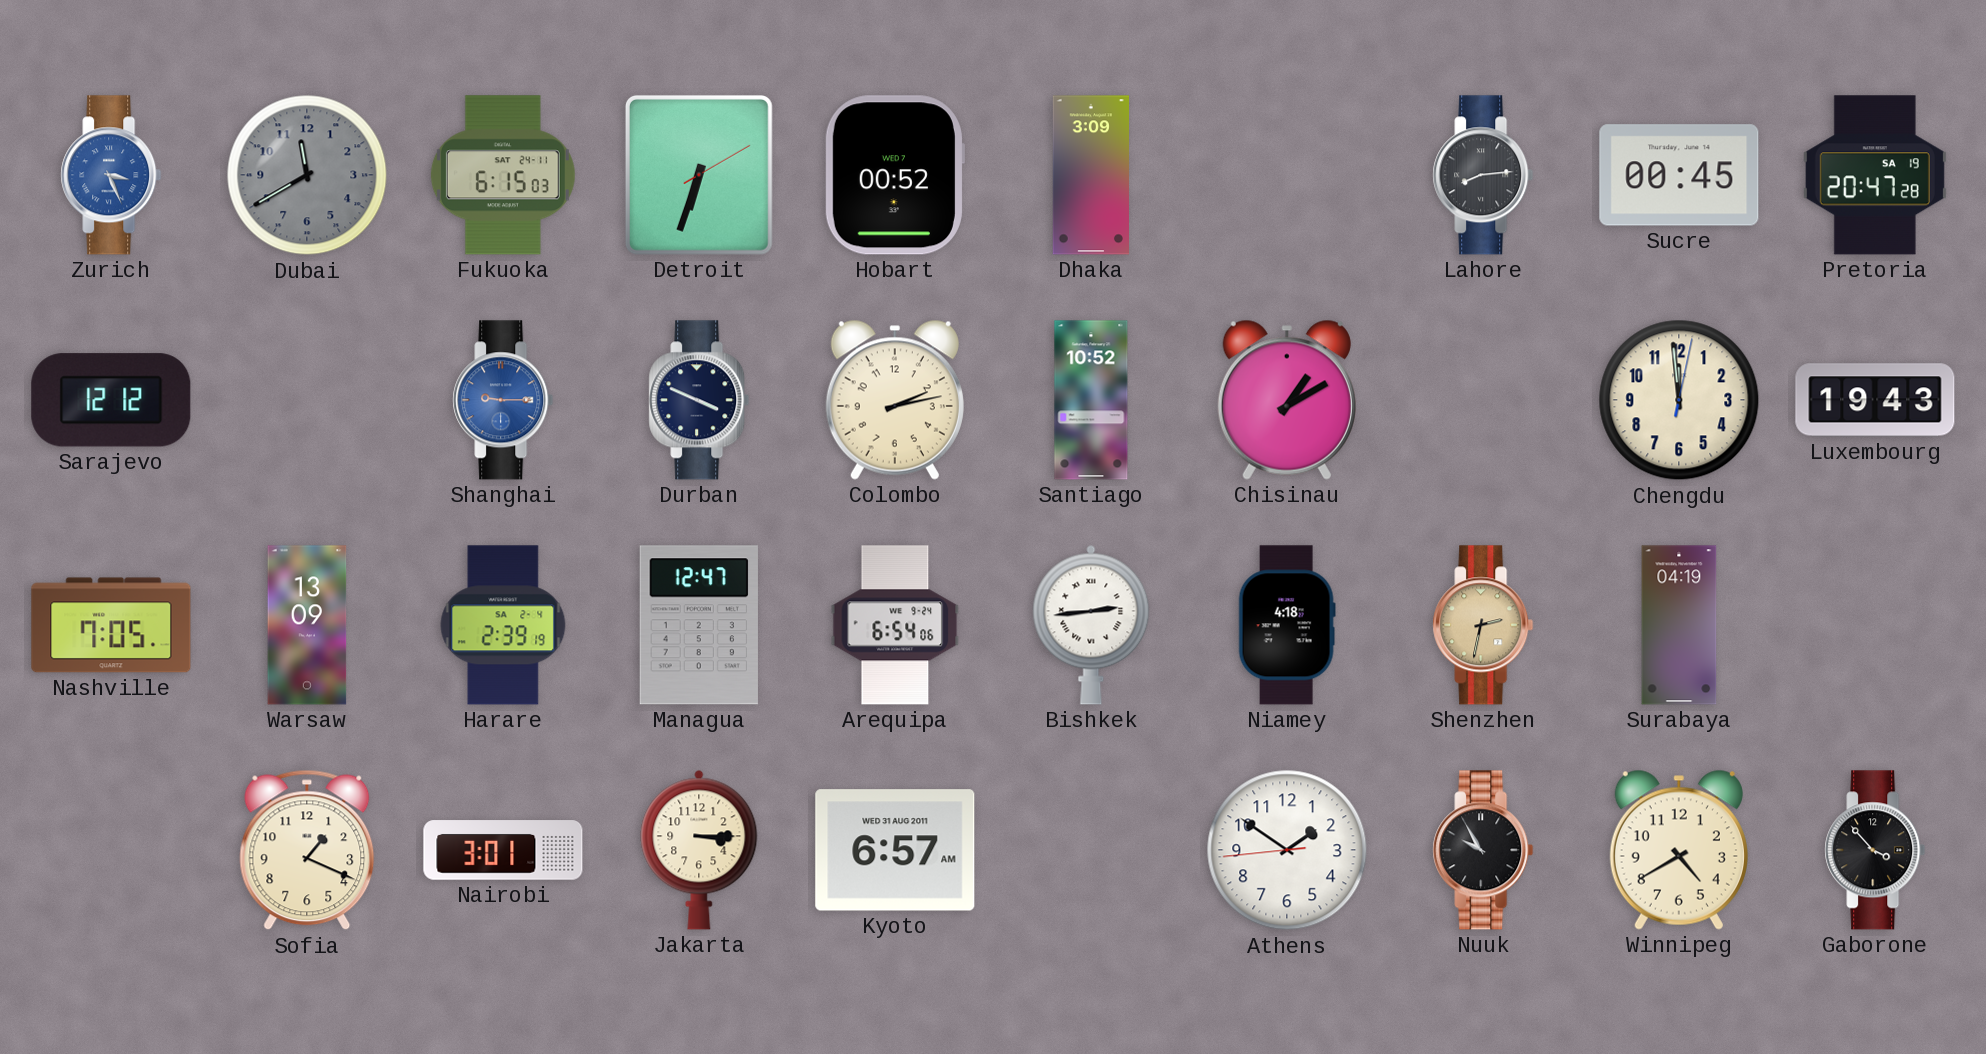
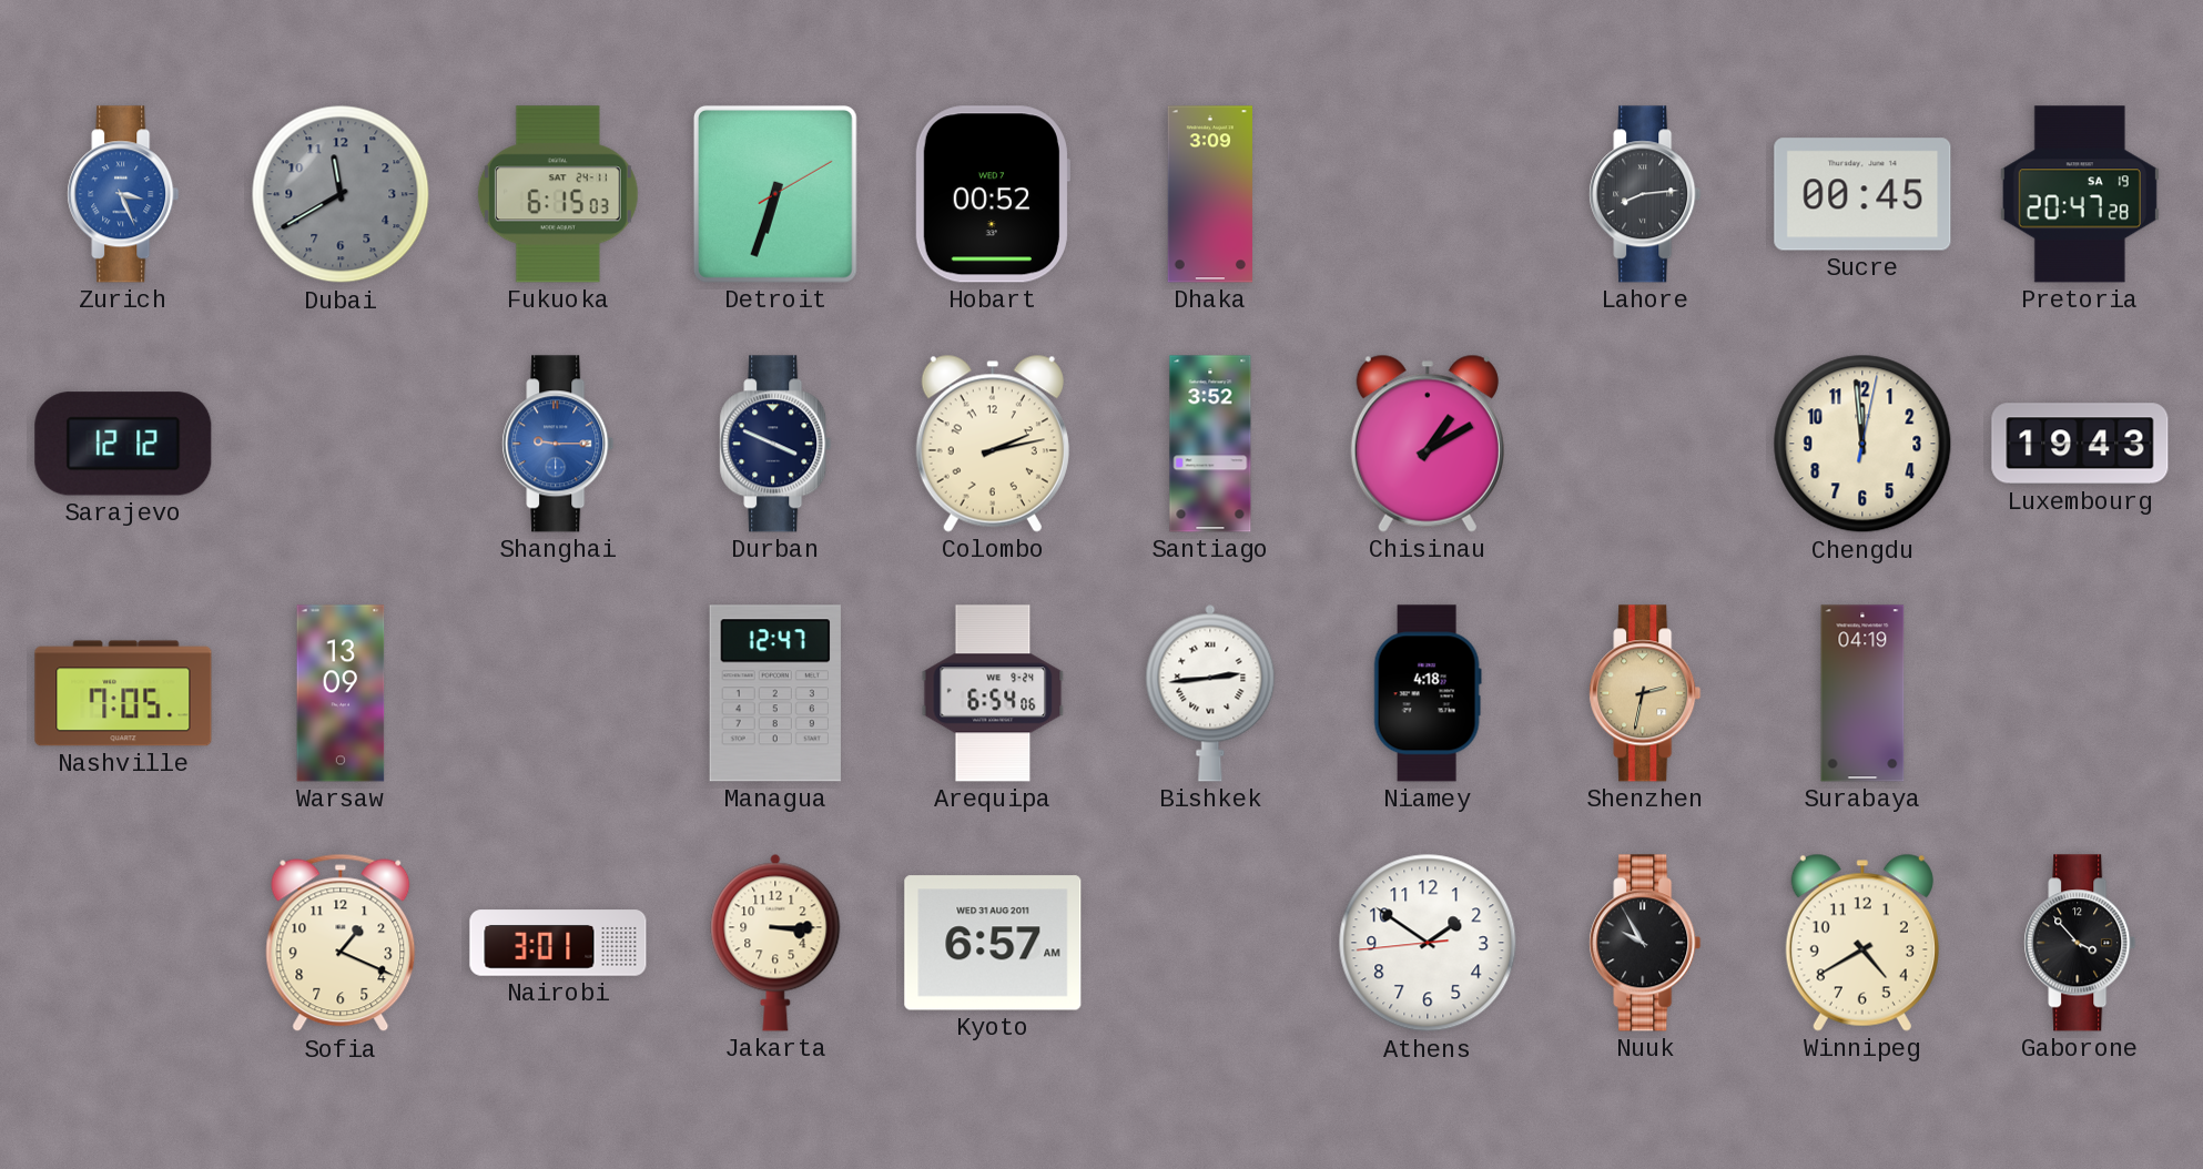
Santiago: 10:52 -> 3:52
Harare: 2:39 -> none
